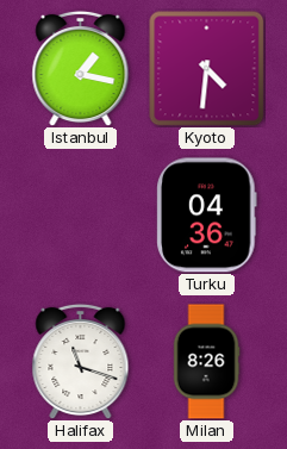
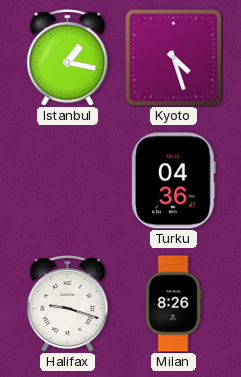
Kyoto: 4:31 -> 4:27
Halifax: 11:18 -> 9:18
